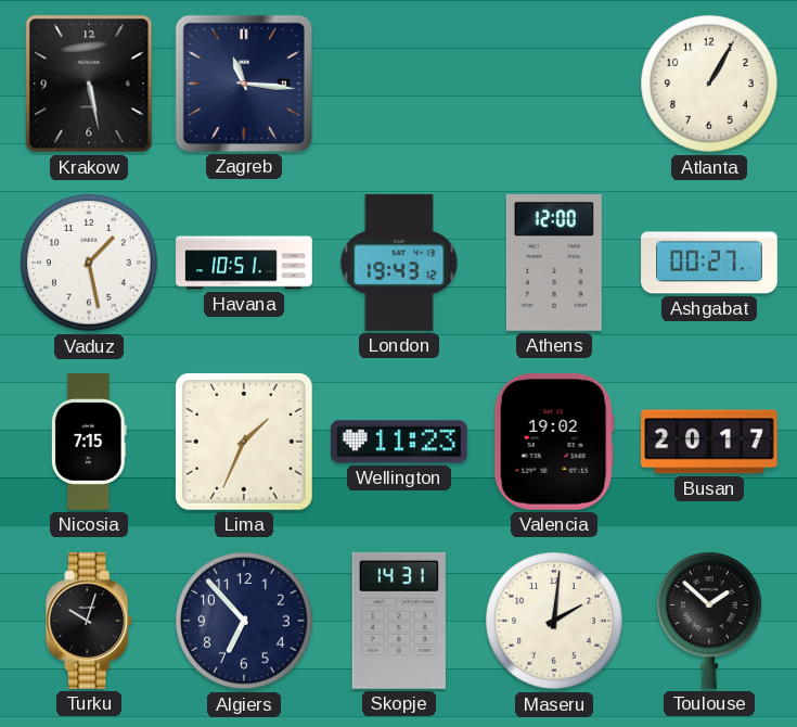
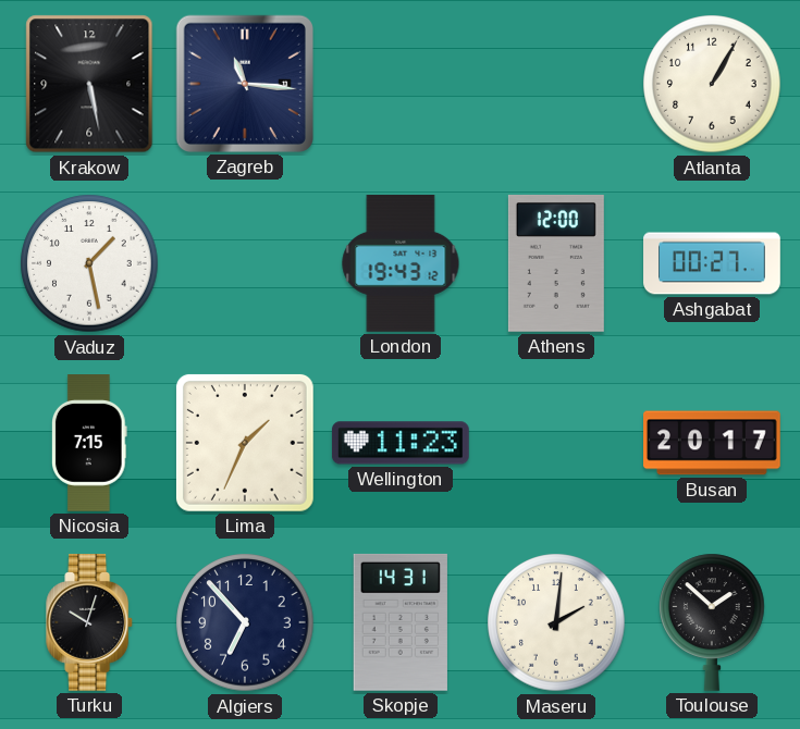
Havana: 10:51 -> none
Valencia: 19:02 -> none
